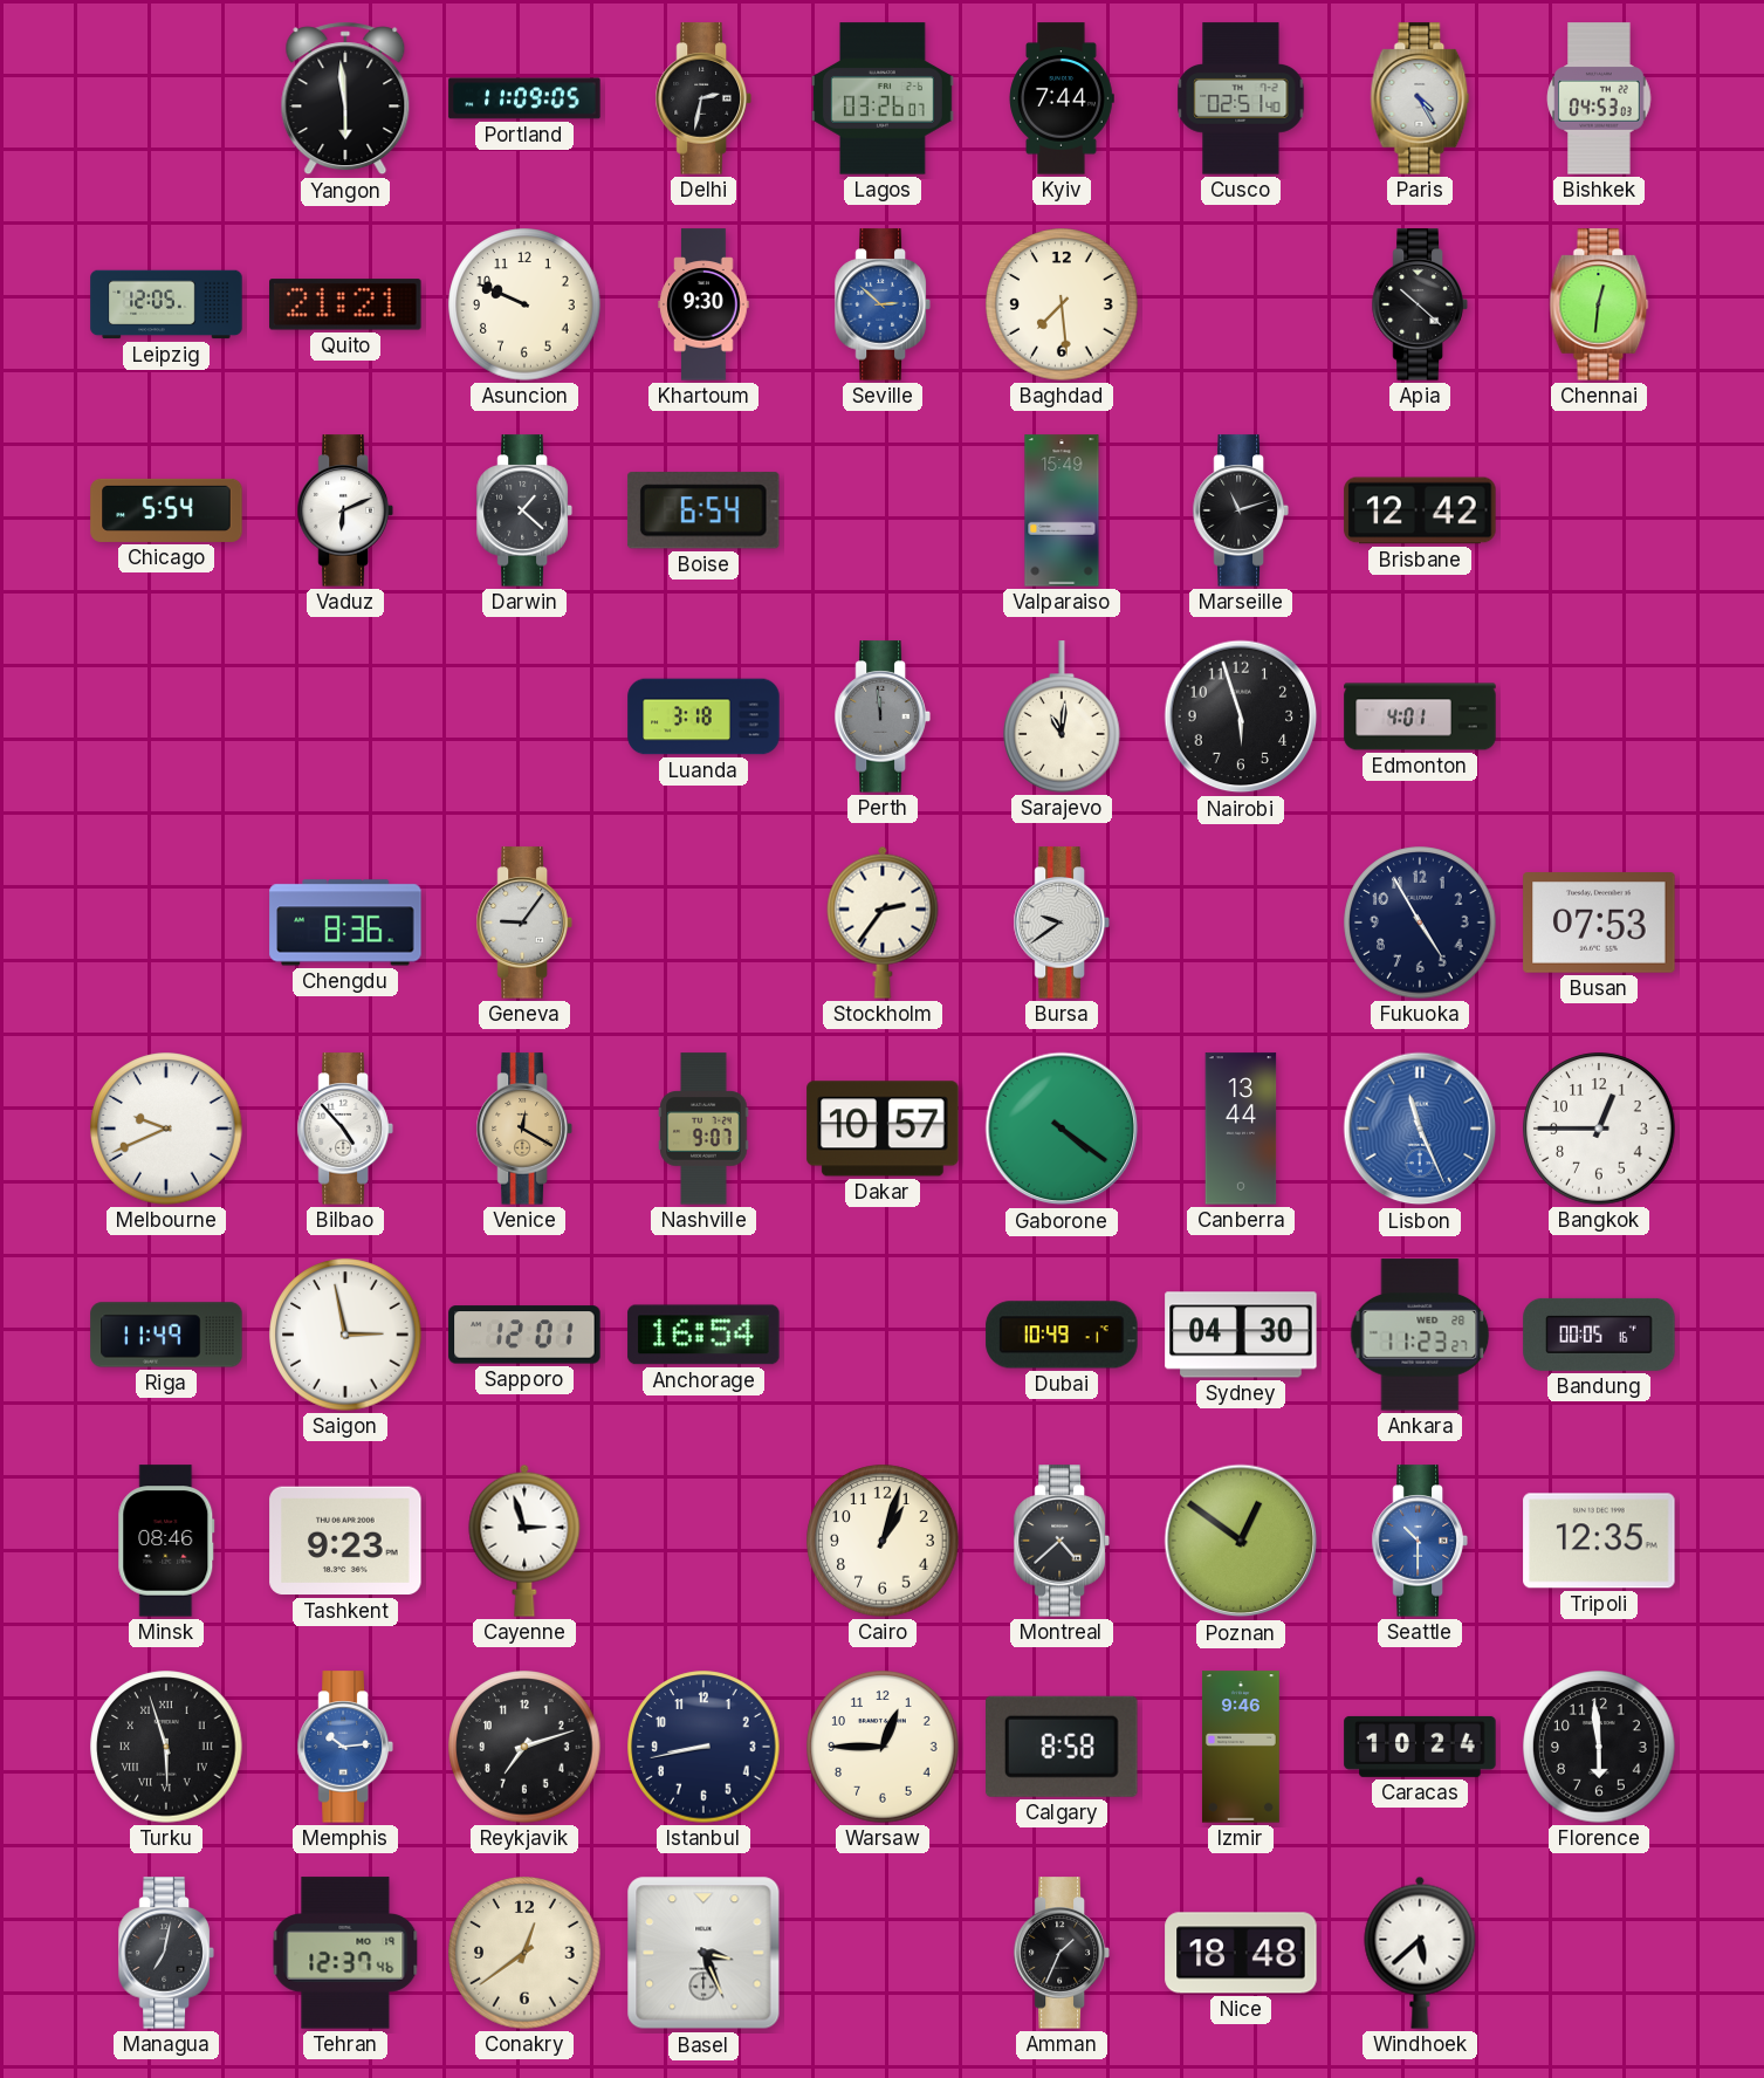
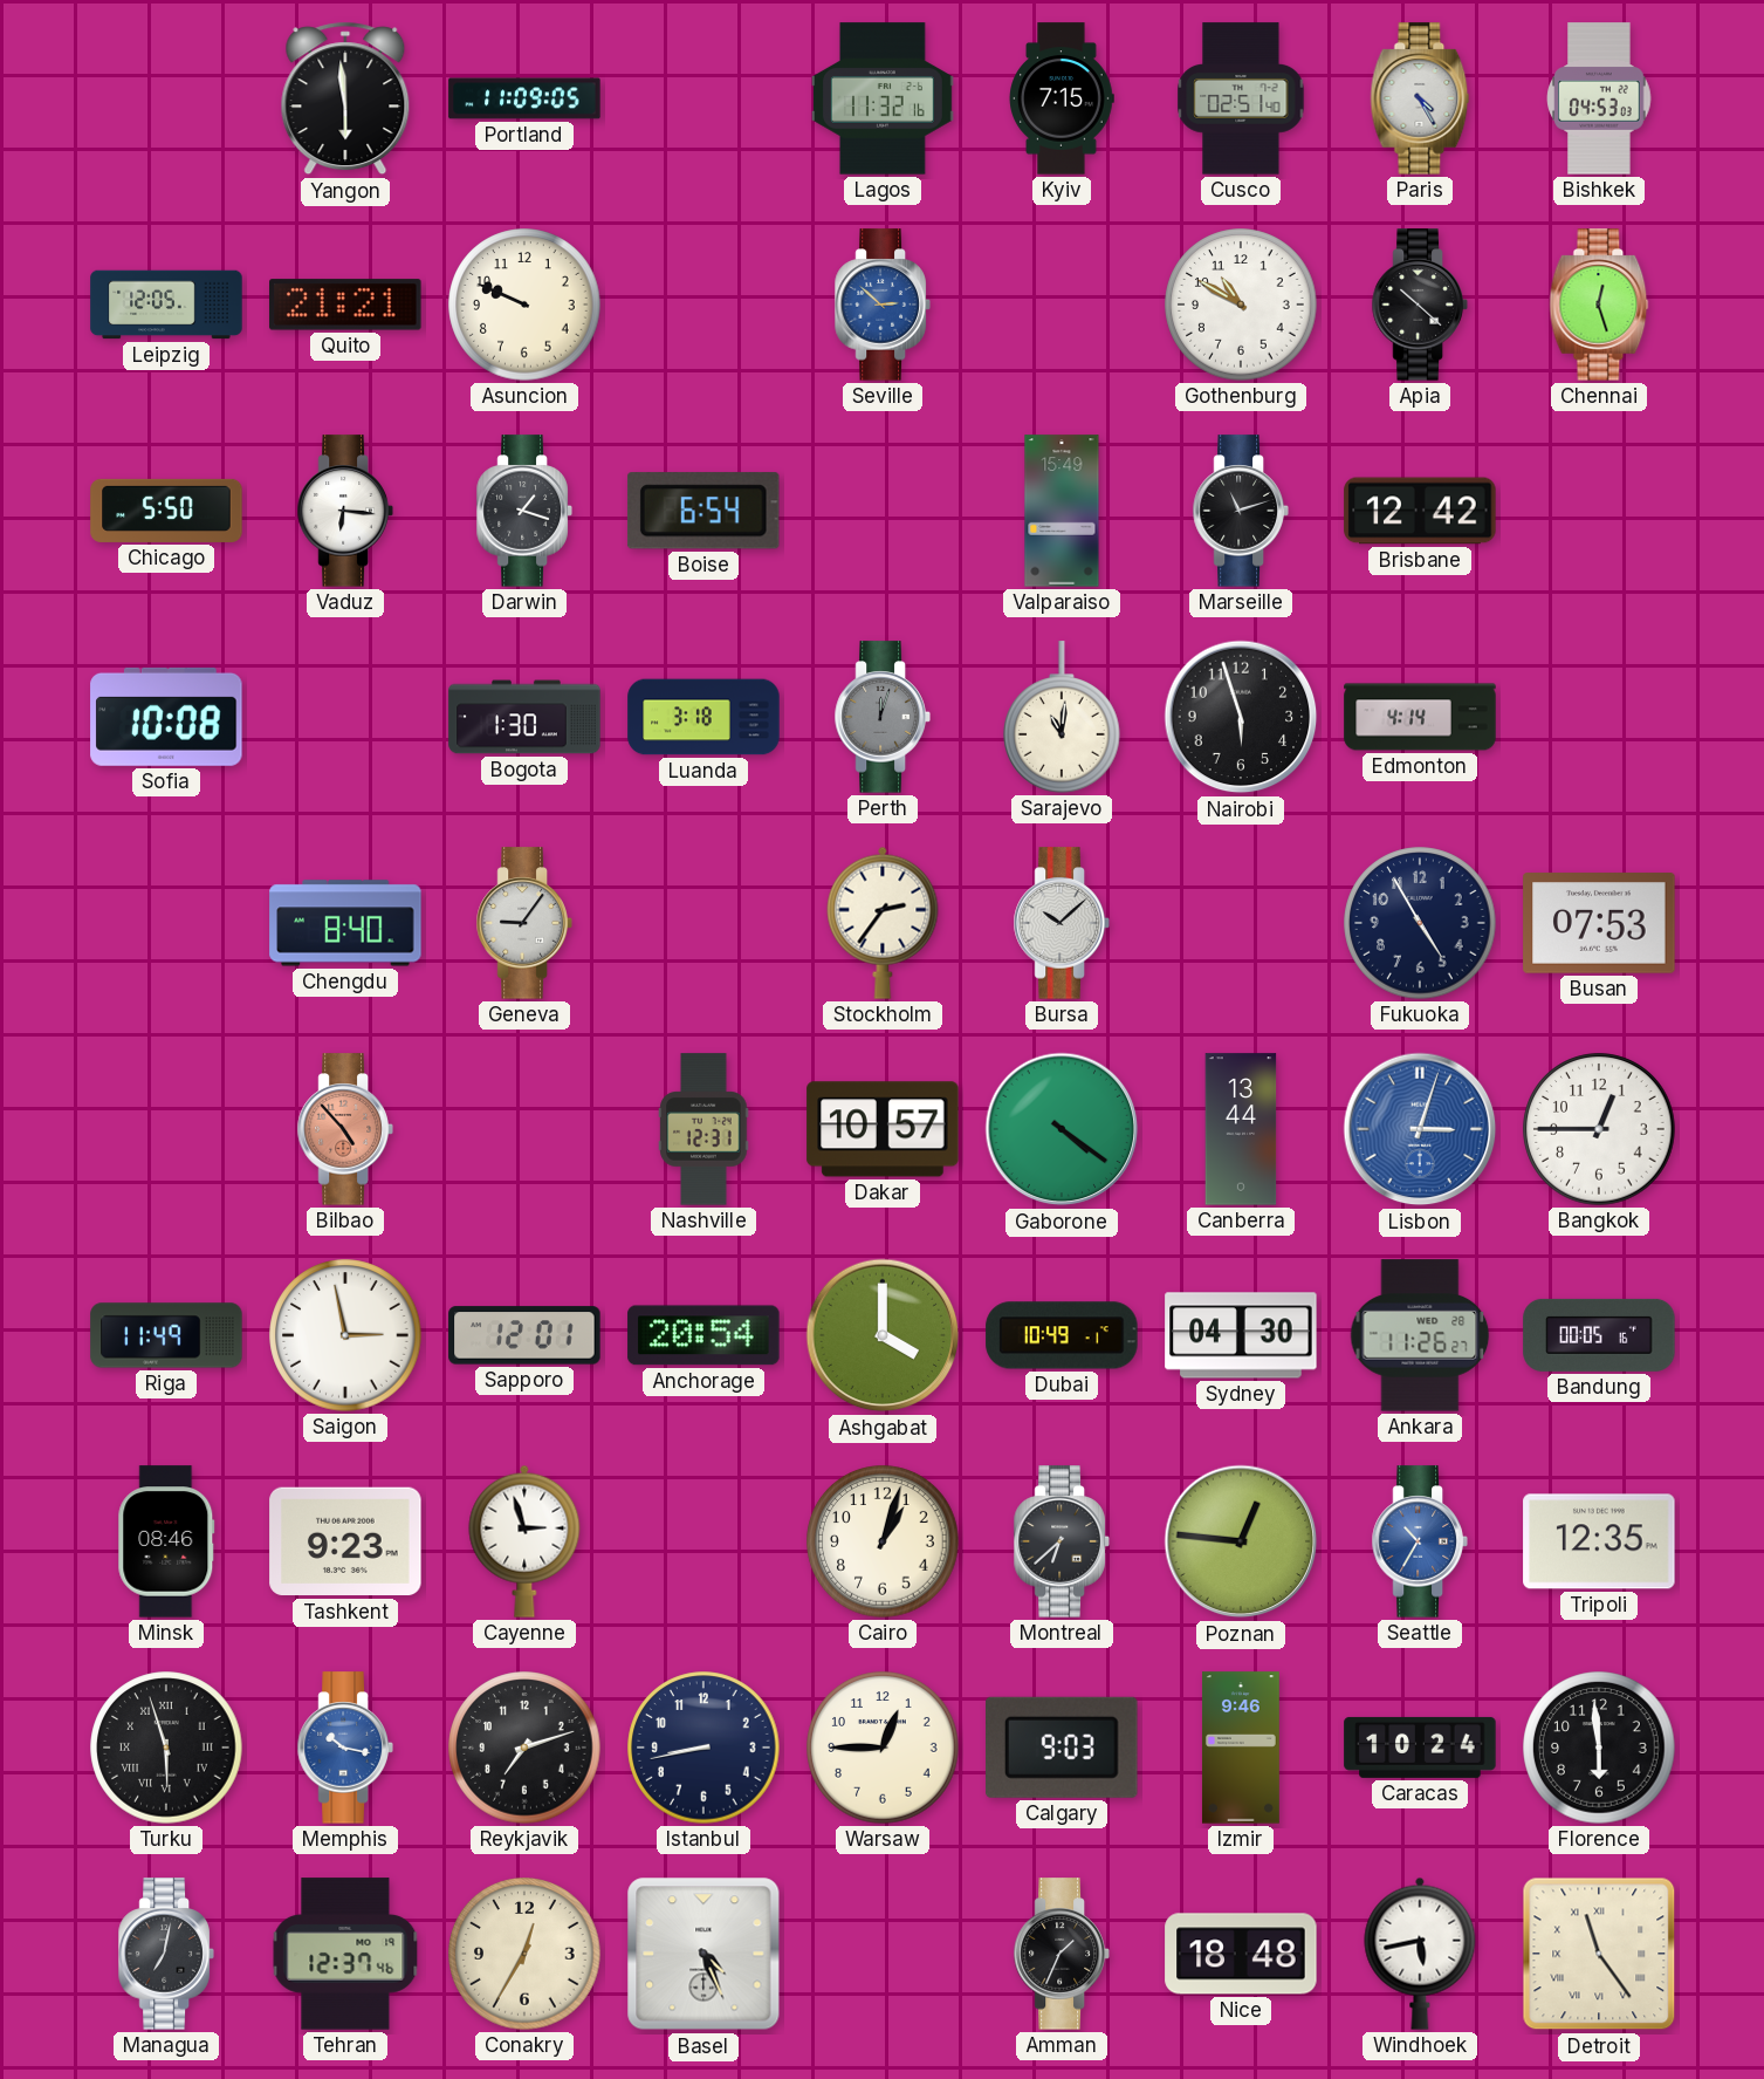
Delhi: 2:32 -> none
Lagos: 03:26 -> 11:32
Kyiv: 7:44 -> 7:15
Khartoum: 9:30 -> none
Baghdad: 7:29 -> none
Gothenburg: none -> 10:50
Chennai: 12:31 -> 12:27
Chicago: 5:54 -> 5:50
Vaduz: 6:11 -> 6:16
Darwin: 1:22 -> 1:18
Sofia: none -> 10:08
Bogota: none -> 1:30
Perth: 11:59 -> 12:03
Edmonton: 4:01 -> 4:14
Chengdu: 8:36 -> 8:40
Bursa: 9:39 -> 10:08
Melbourne: 9:41 -> none
Bilbao dial: white -> salmon
Venice: 12:20 -> none
Nashville: 9:07 -> 12:31
Lisbon: 11:26 -> 3:03
Anchorage: 16:54 -> 20:54
Ashgabat: none -> 4:00
Ankara: 11:23 -> 11:26
Montreal: 4:38 -> 6:38
Poznan: 12:51 -> 12:46
Seattle: 10:30 -> 10:35
Memphis: 10:14 -> 10:17
Calgary: 8:58 -> 9:03
Conakry: 12:39 -> 12:35
Basel: 3:26 -> 4:26
Windhoek: 5:38 -> 5:43
Detroit: none -> 11:24
